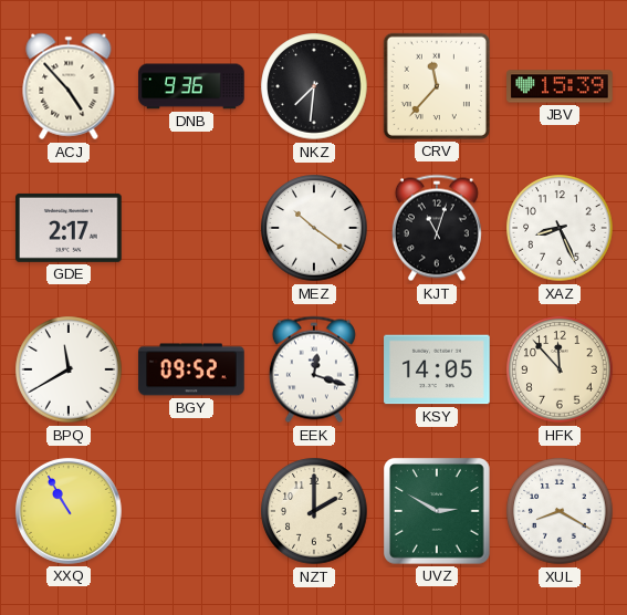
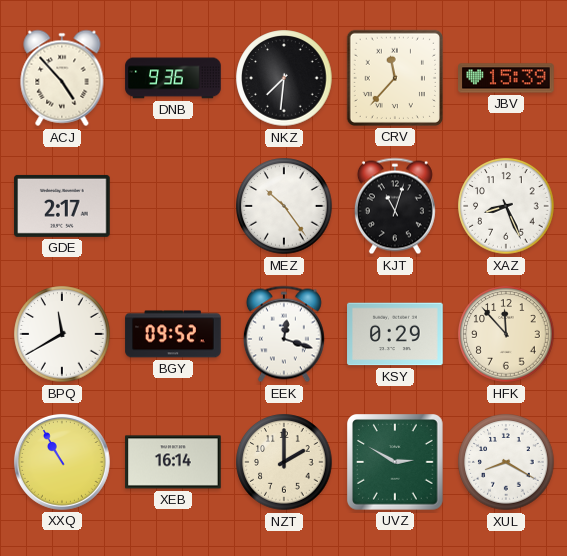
MEZ: 10:21 -> 10:24
KSY: 14:05 -> 0:29
XEB: none -> 16:14
